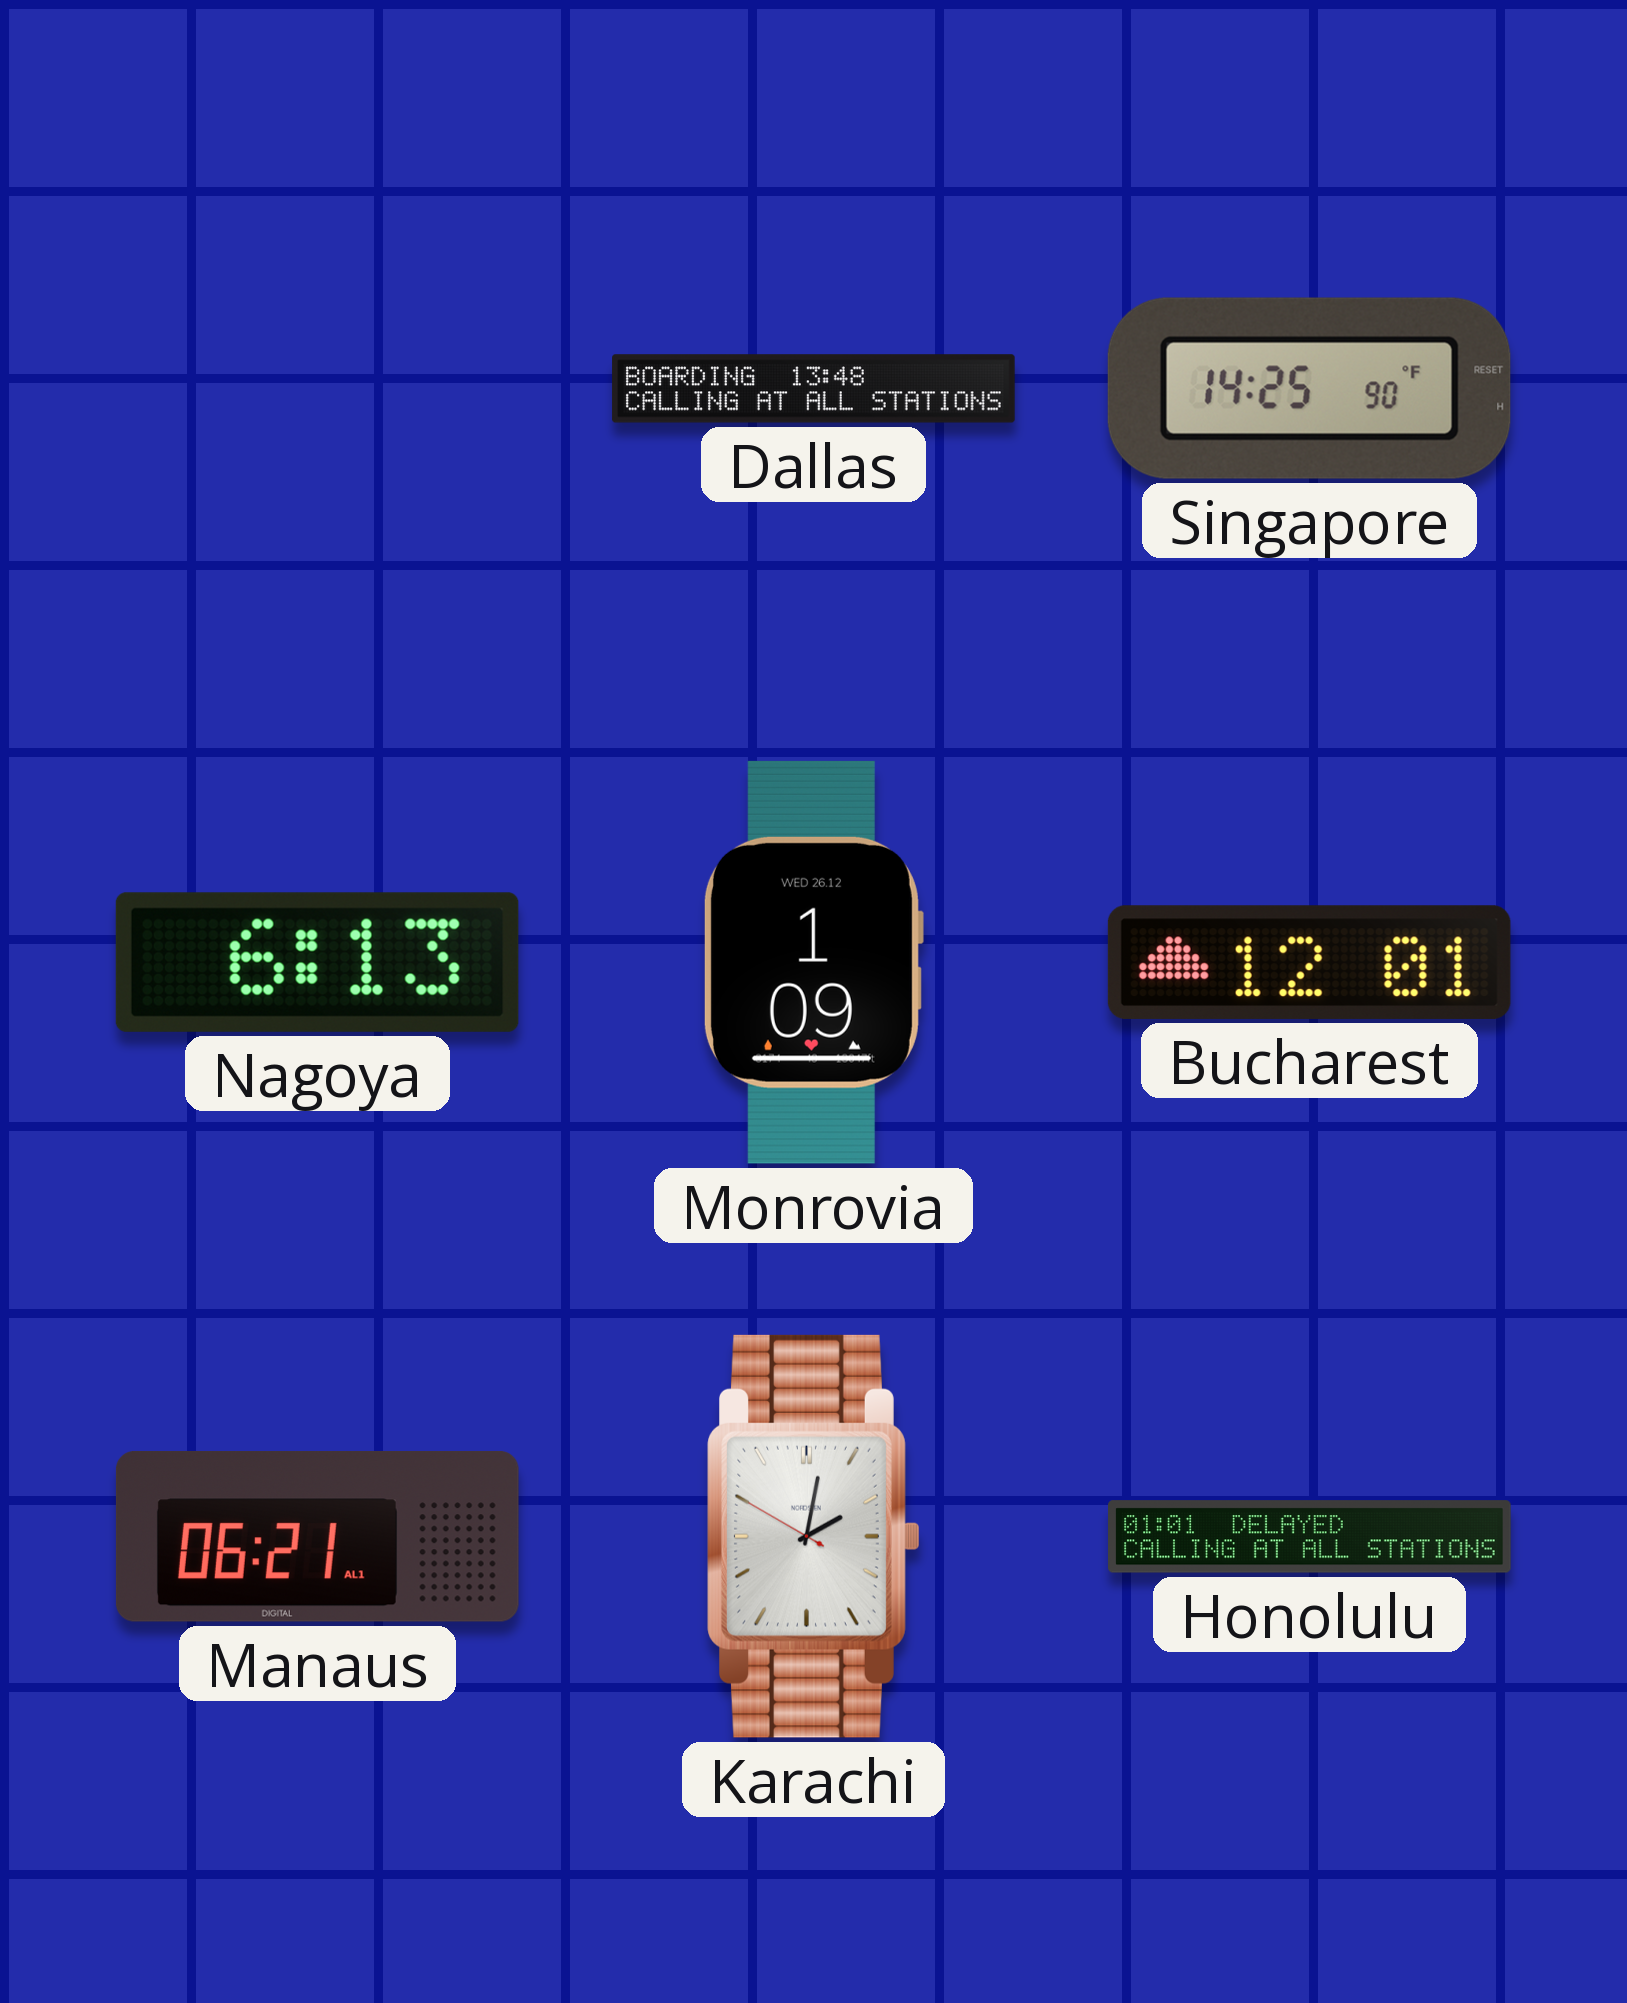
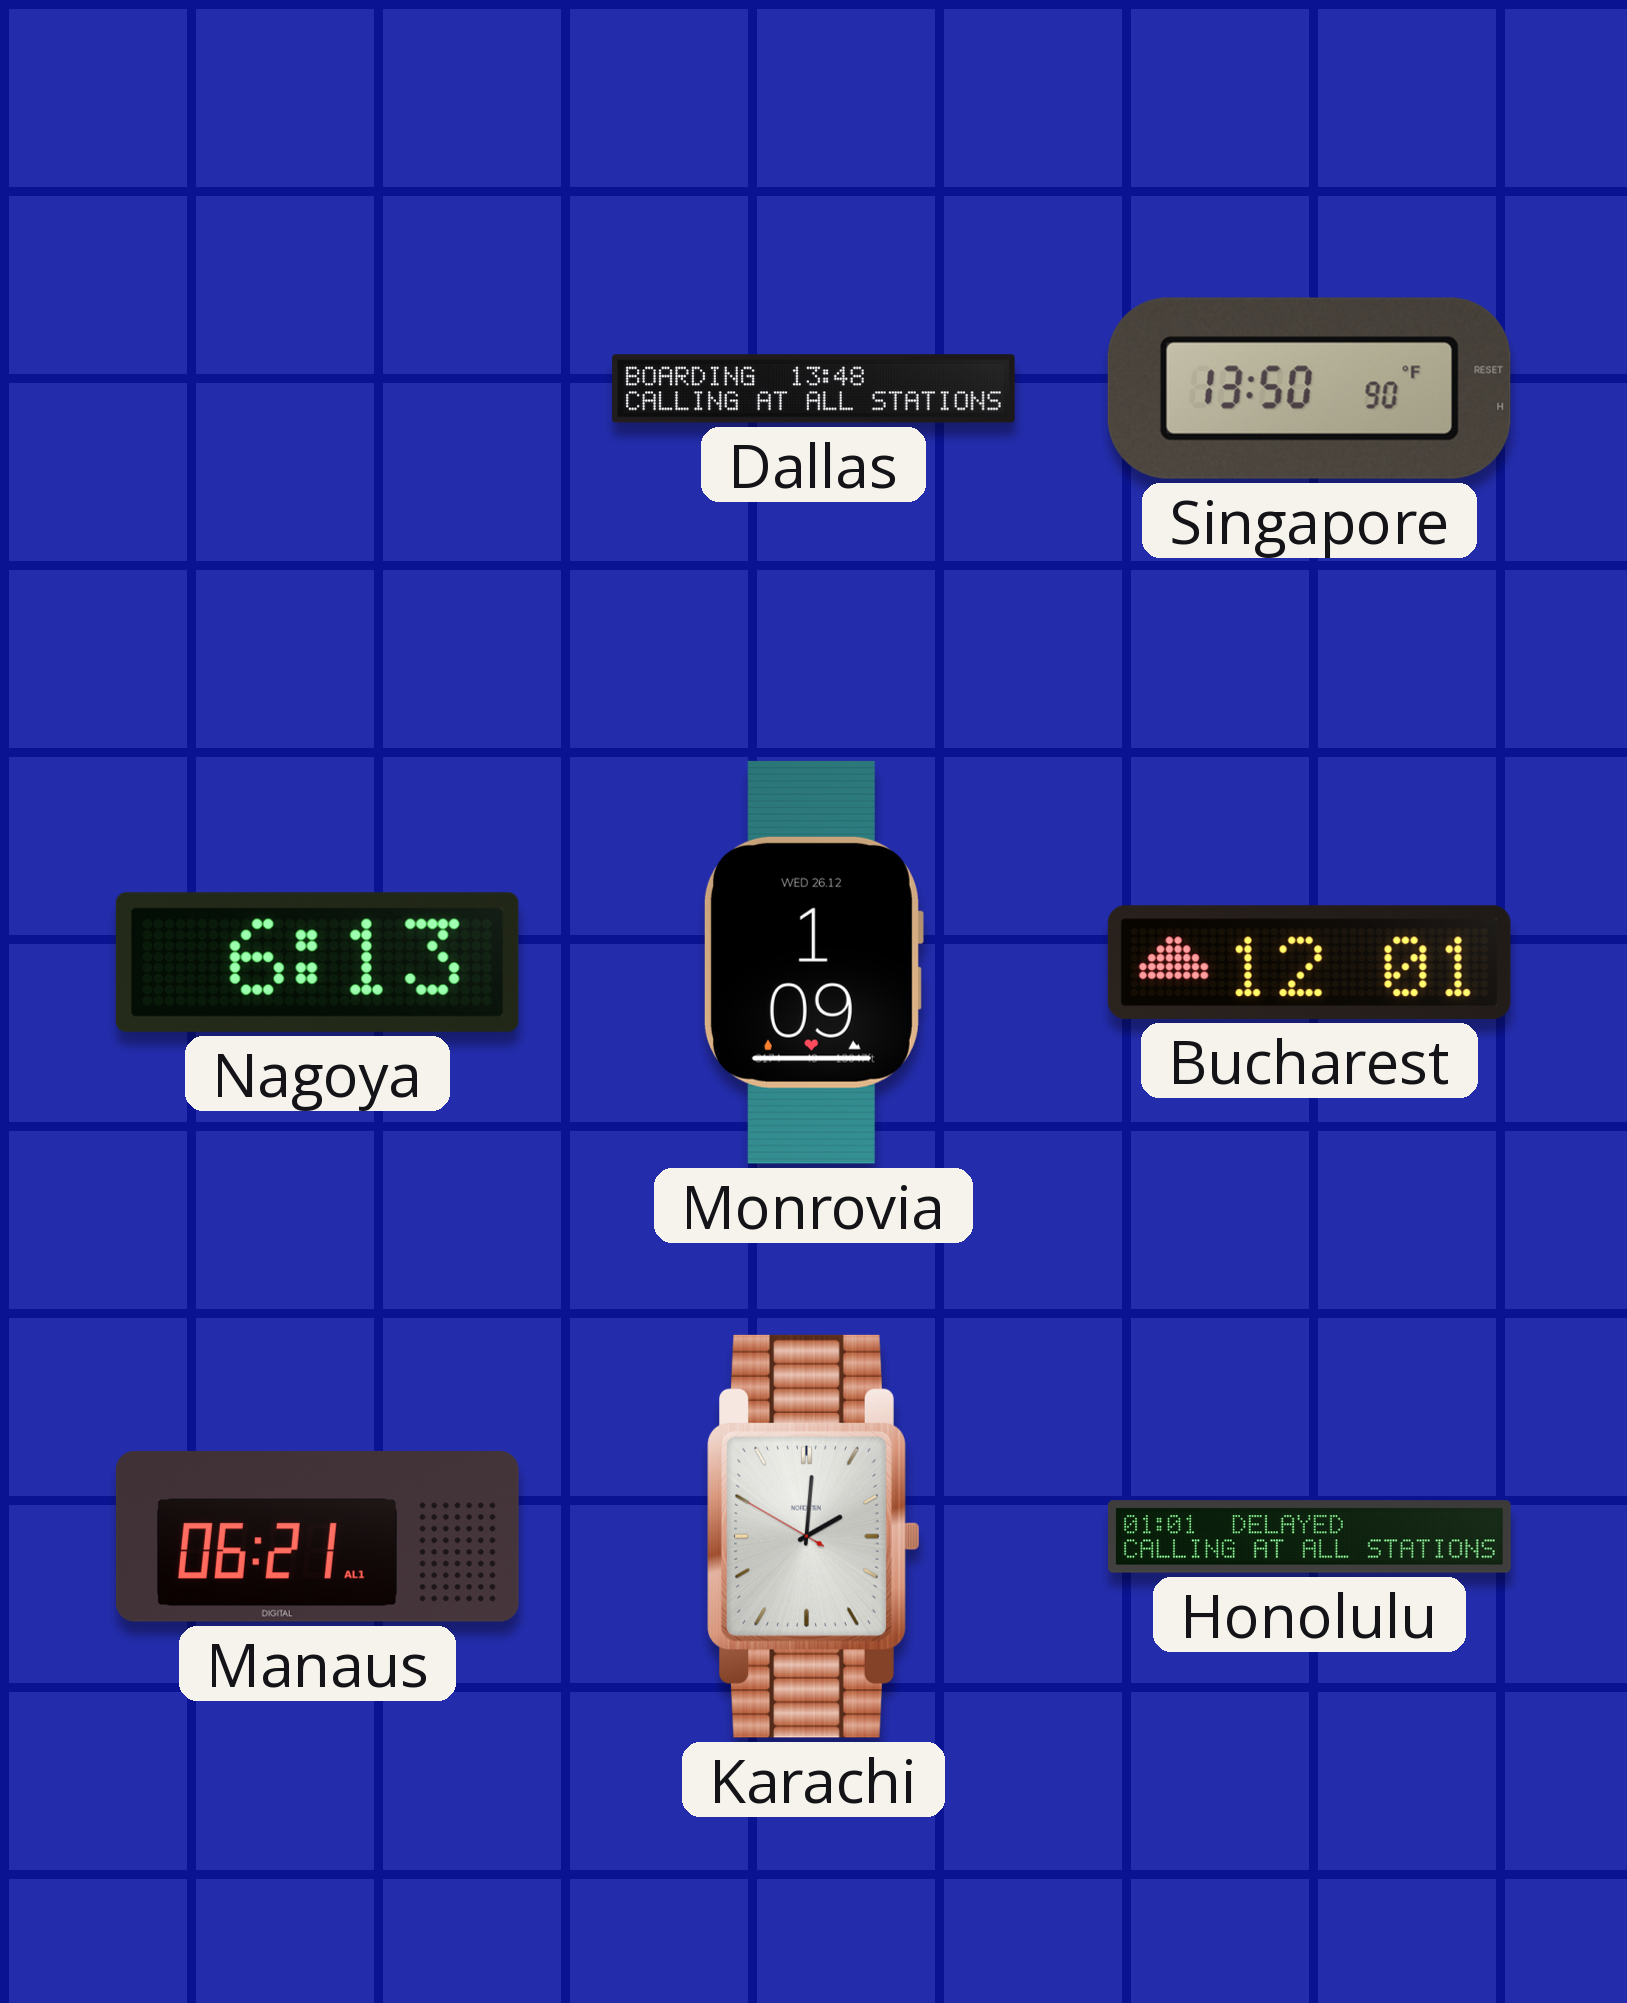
Singapore: 14:25 -> 13:50
Karachi: 2:01 -> 2:00
